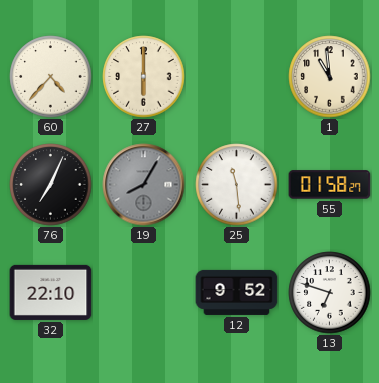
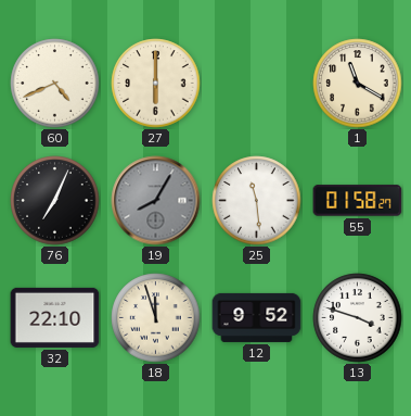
60: 4:37 -> 4:41
1: 10:59 -> 11:20
18: none -> 11:57
13: 6:48 -> 3:48
